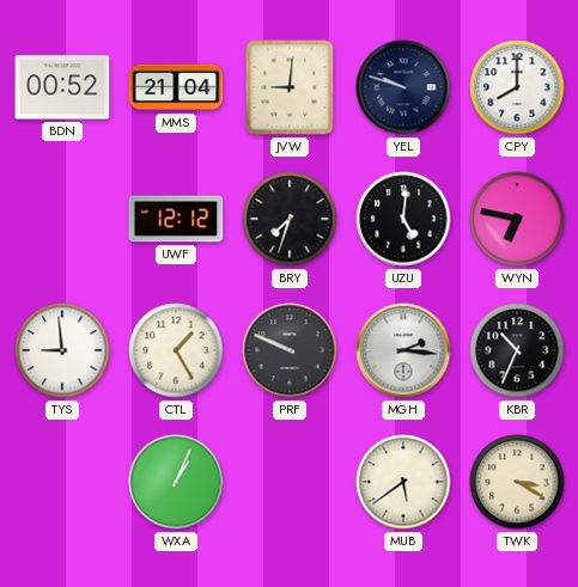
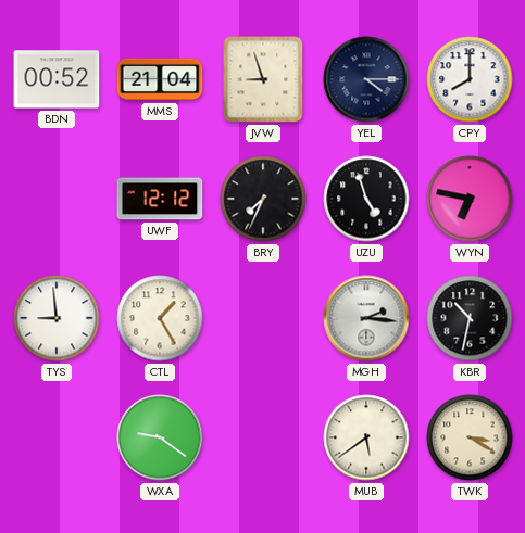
JVW: 9:01 -> 8:57
YEL: 9:48 -> 4:15
BRY: 7:33 -> 7:34
UZU: 5:01 -> 4:57
PRF: 9:49 -> none
KBR: 10:34 -> 10:32
WXA: 1:04 -> 9:21
